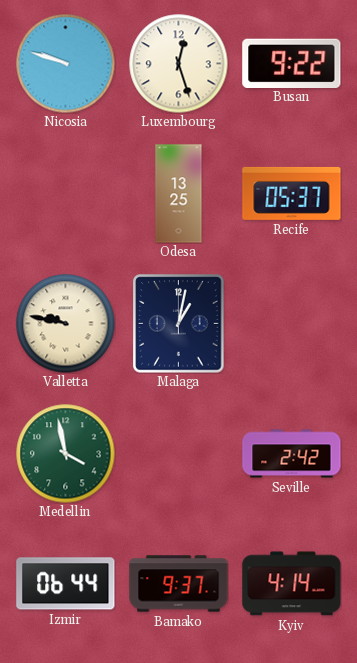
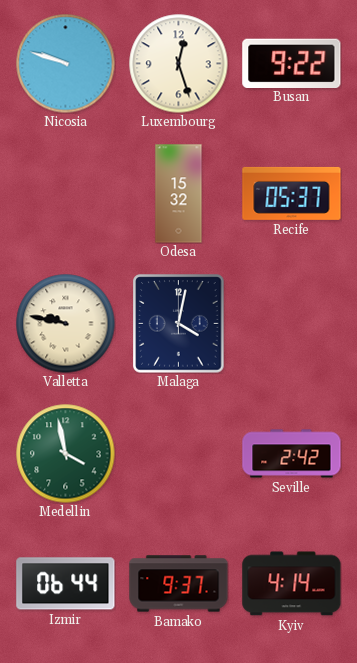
Odesa: 13:25 -> 15:32
Malaga: 1:02 -> 4:02
